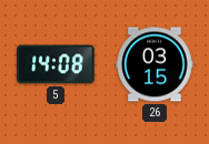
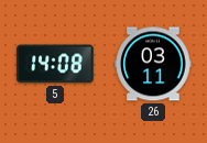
26: 03:15 -> 03:11
